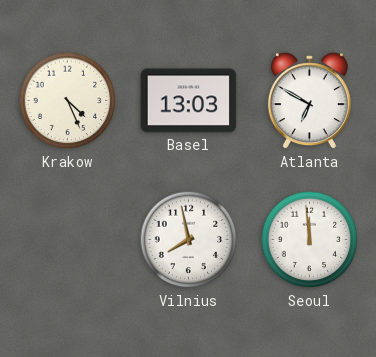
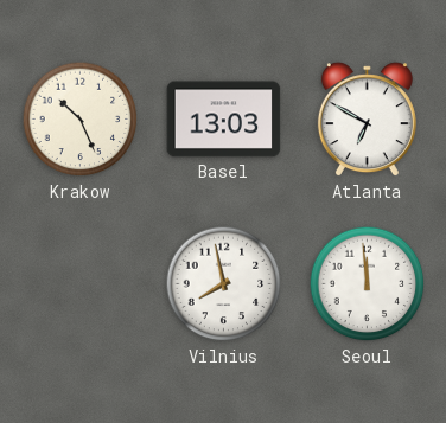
Krakow: 4:26 -> 10:26
